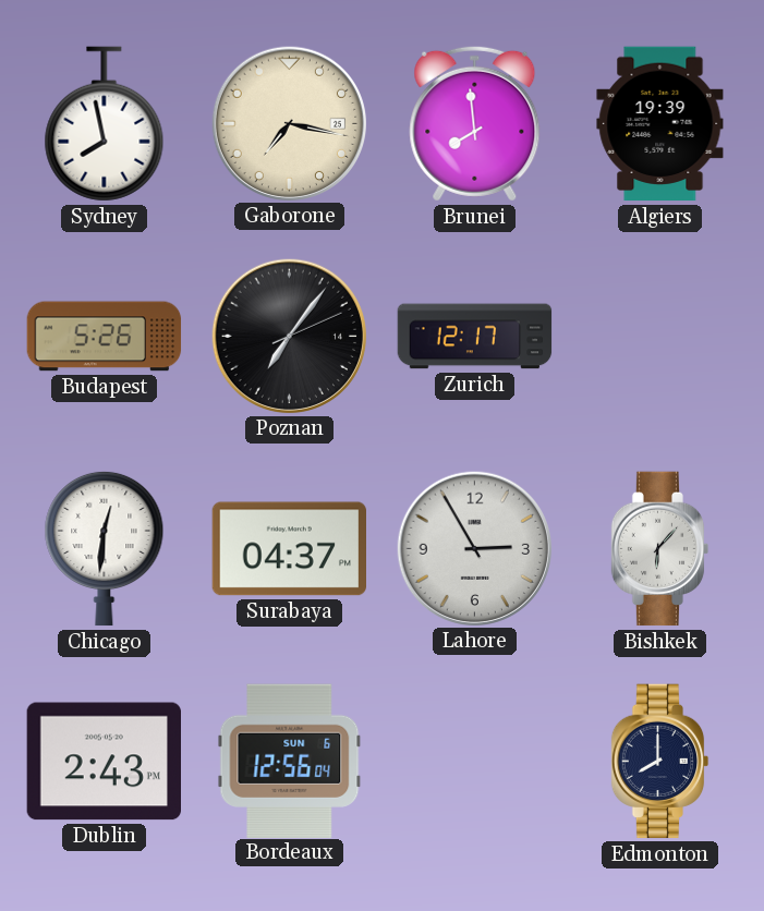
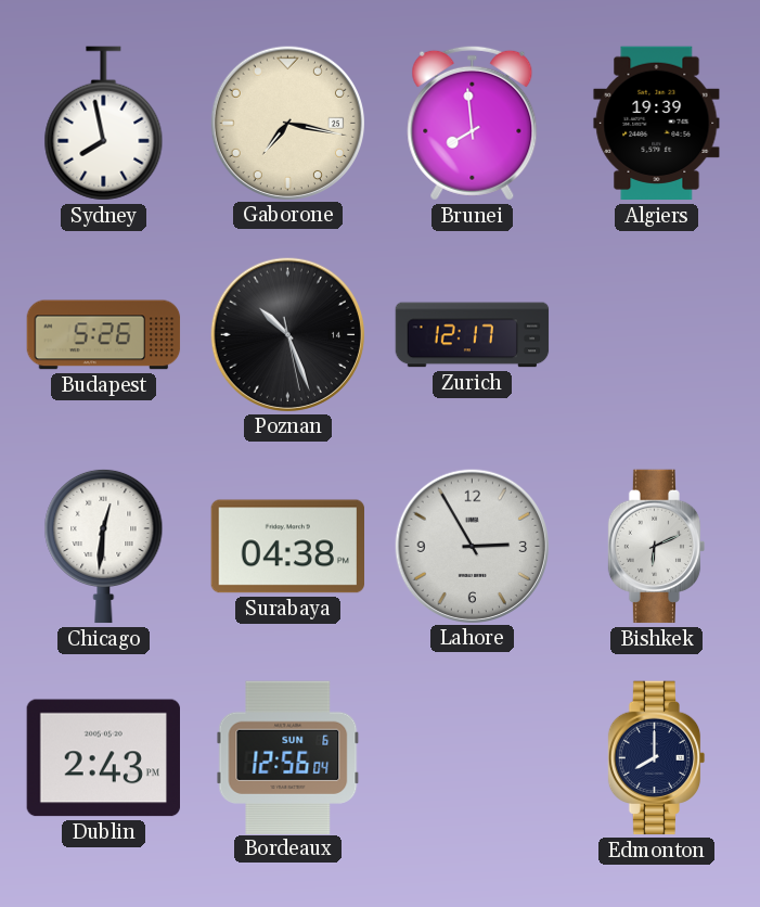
Poznan: 7:06 -> 10:26
Surabaya: 04:37 -> 04:38
Bishkek: 6:07 -> 6:11
